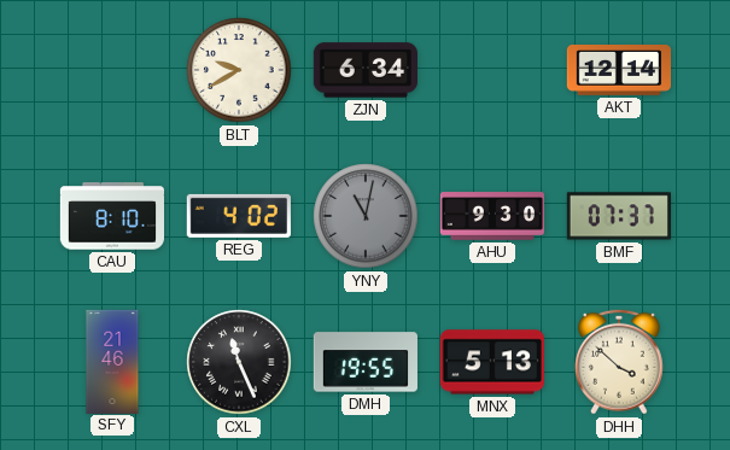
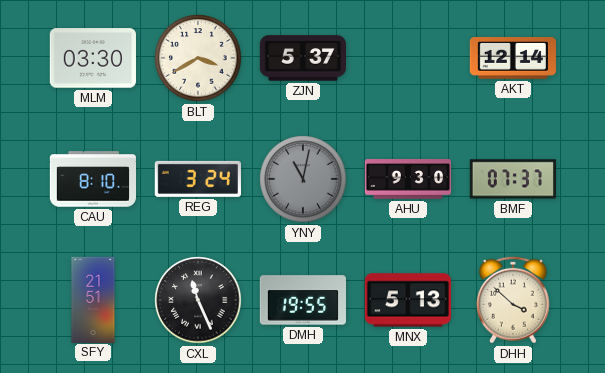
MLM: none -> 03:30
BLT: 9:40 -> 3:40
ZJN: 6:34 -> 5:37
REG: 4:02 -> 3:24
SFY: 21:46 -> 21:51
